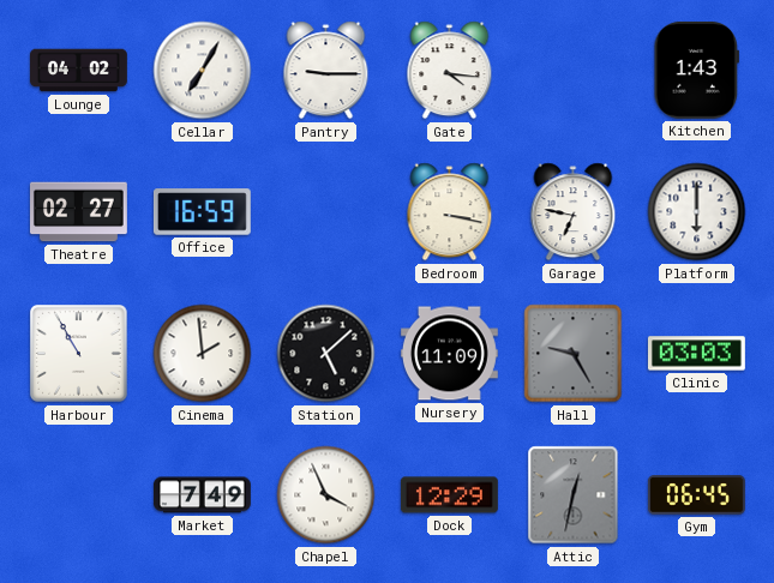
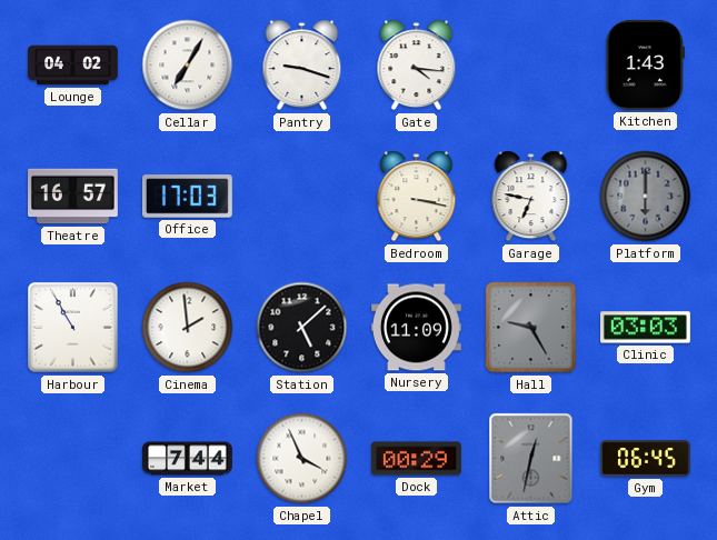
Pantry: 9:15 -> 9:18
Theatre: 02:27 -> 16:57
Office: 16:59 -> 17:03
Platform dial: white -> grey
Market: 7:49 -> 7:44
Dock: 12:29 -> 00:29
